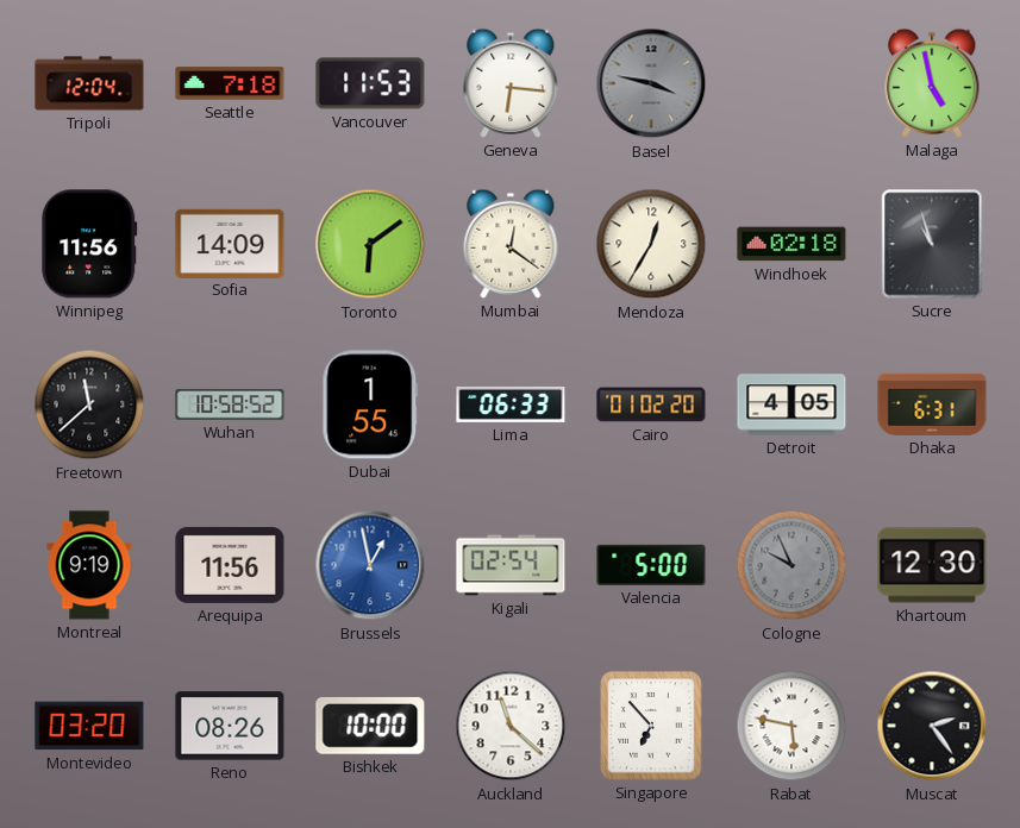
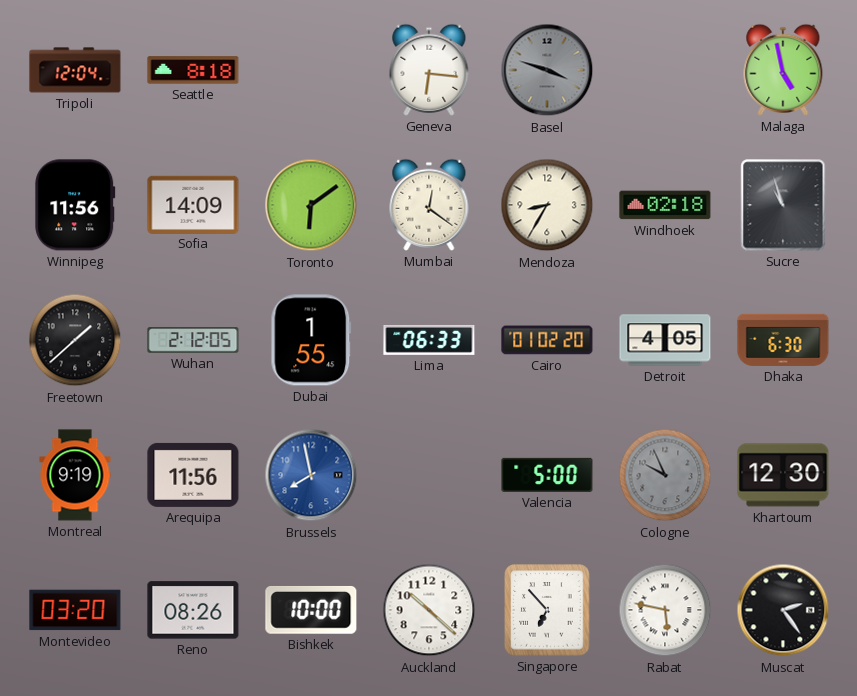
Seattle: 7:18 -> 8:18
Vancouver: 11:53 -> none
Basel: 3:47 -> 3:48
Mendoza: 12:35 -> 8:35
Freetown: 11:38 -> 1:38
Wuhan: 10:58 -> 2:12
Dhaka: 6:31 -> 6:30
Brussels: 12:58 -> 7:58
Kigali: 02:54 -> none
Auckland: 11:22 -> 10:22
